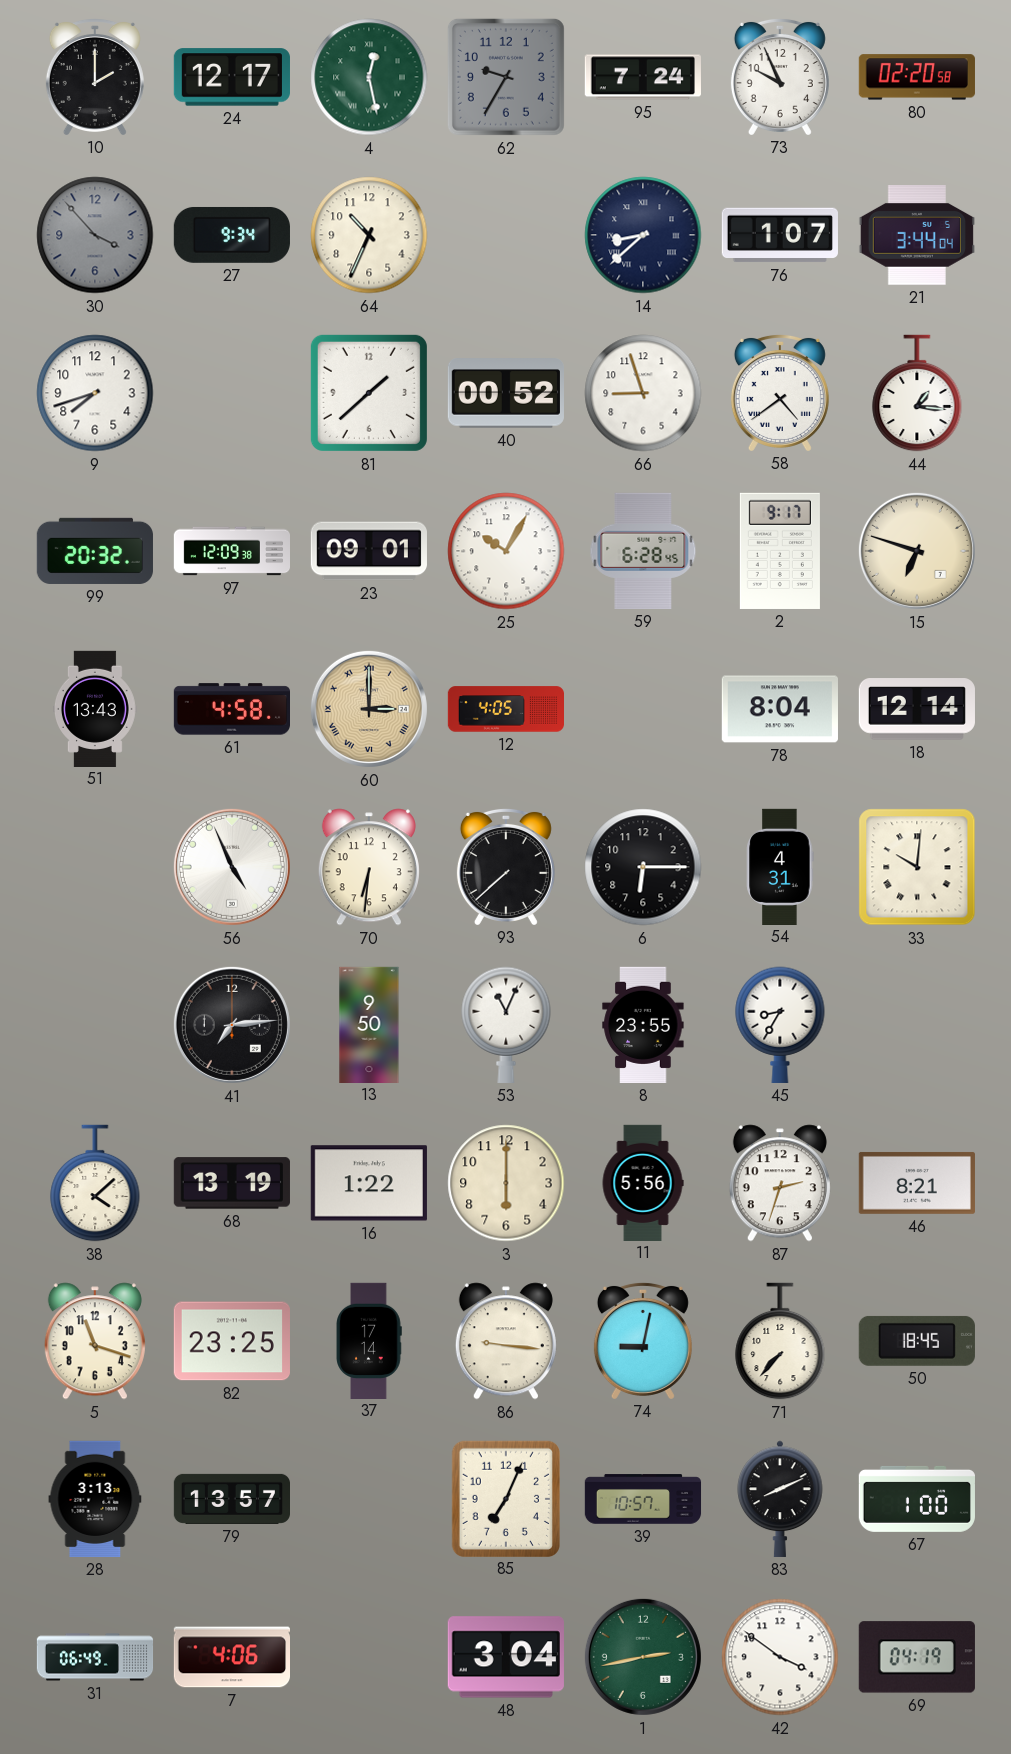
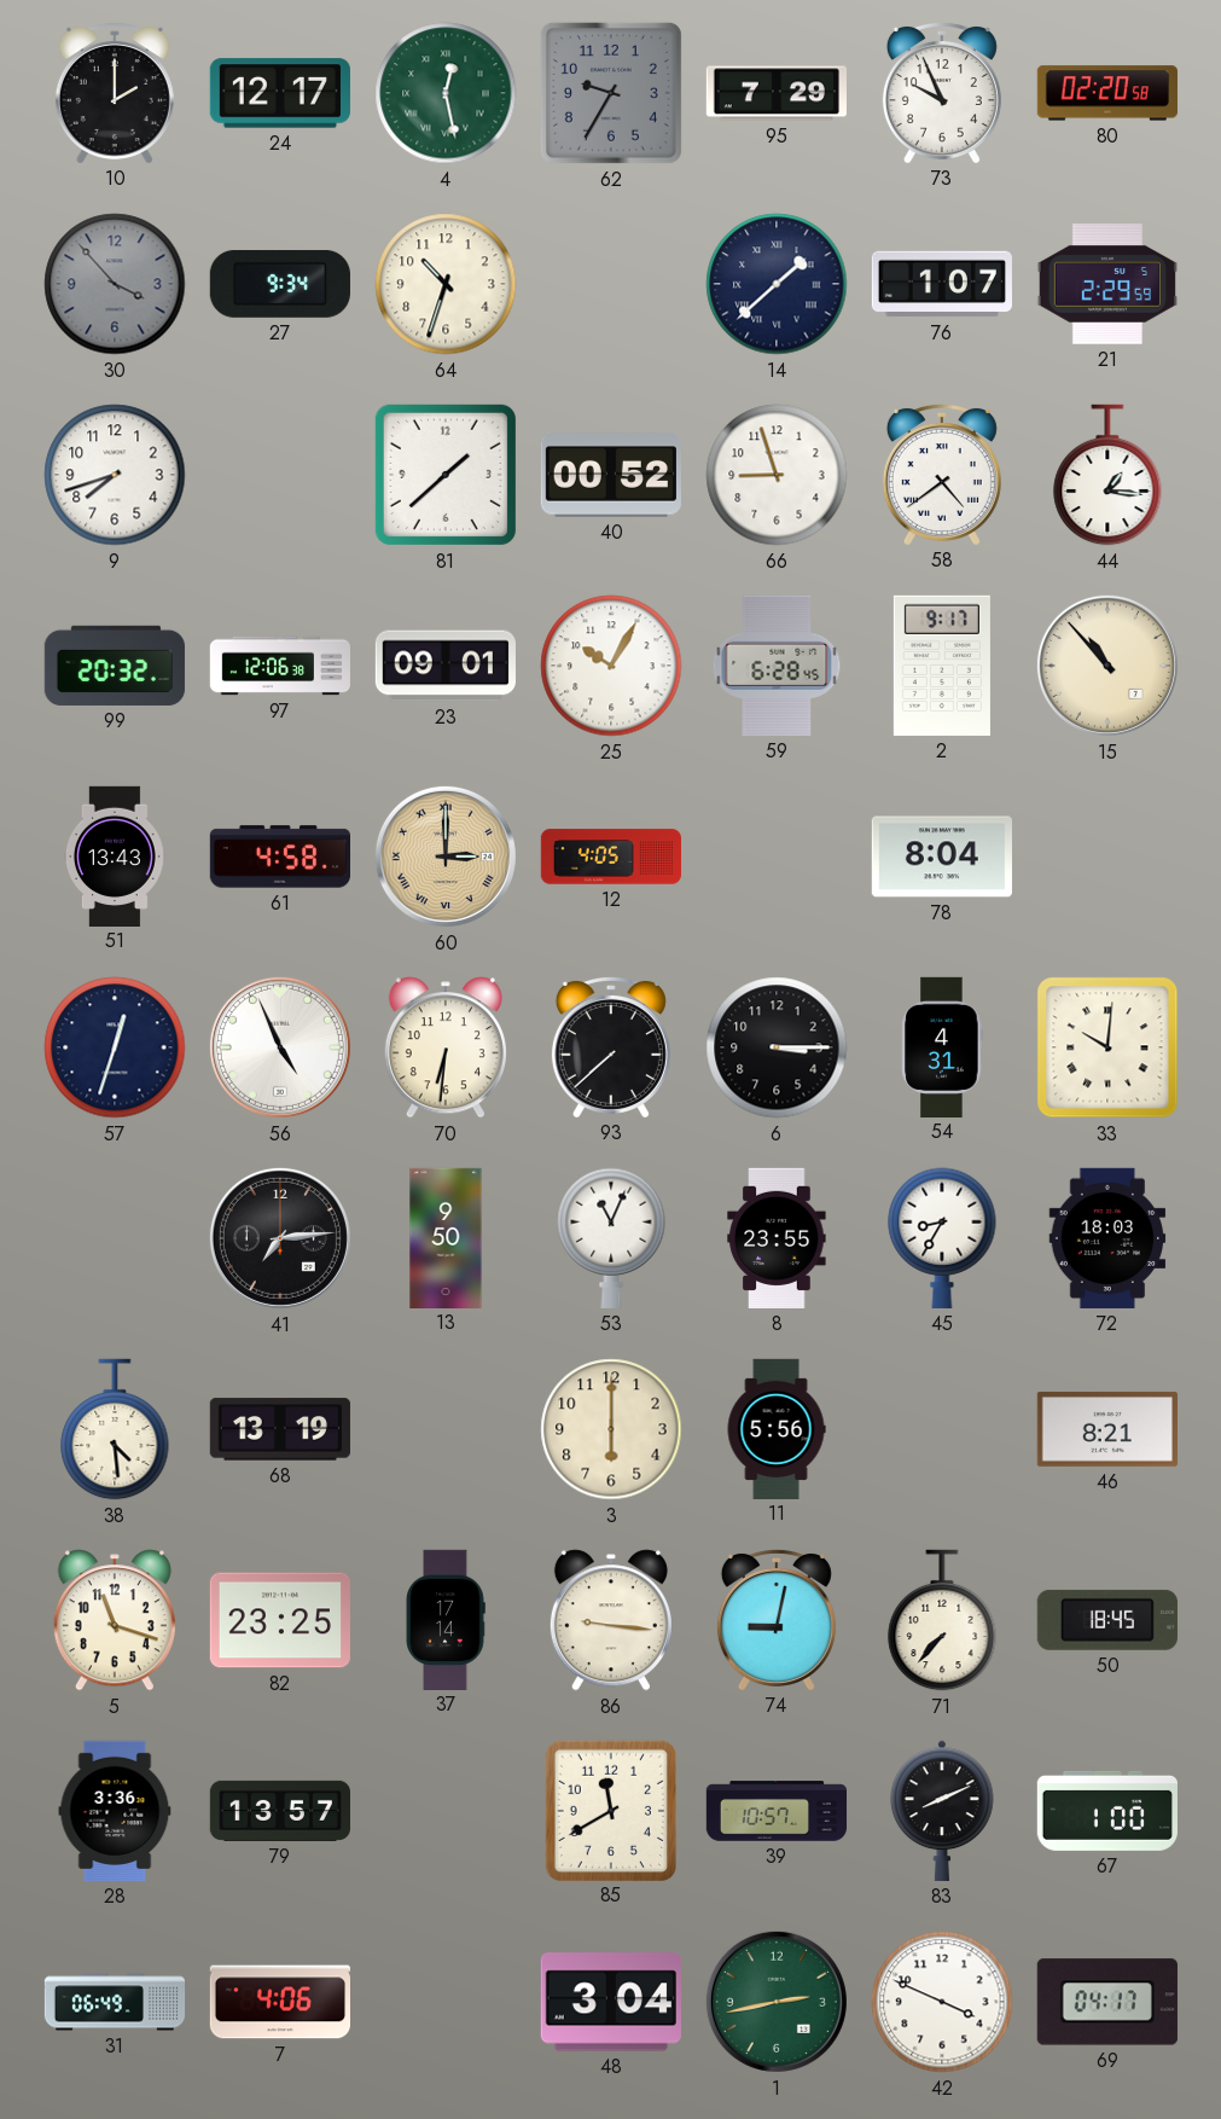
95: 7:24 -> 7:29
64: 10:34 -> 10:33
14: 8:38 -> 1:38
21: 3:44 -> 2:29
97: 12:09 -> 12:06
15: 6:48 -> 10:53
18: 12:14 -> none
57: none -> 12:33
6: 6:15 -> 3:15
72: none -> 18:03
38: 4:08 -> 4:29
16: 1:22 -> none
87: 2:33 -> none
28: 3:13 -> 3:36
85: 7:04 -> 11:40
42: 3:51 -> 3:49
69: 04:19 -> 04:17
